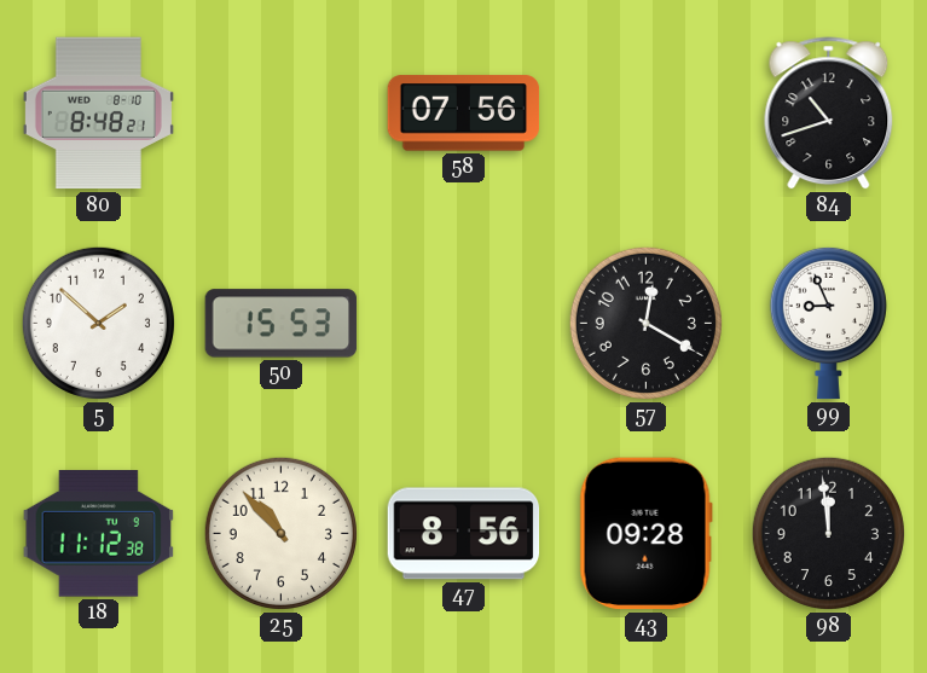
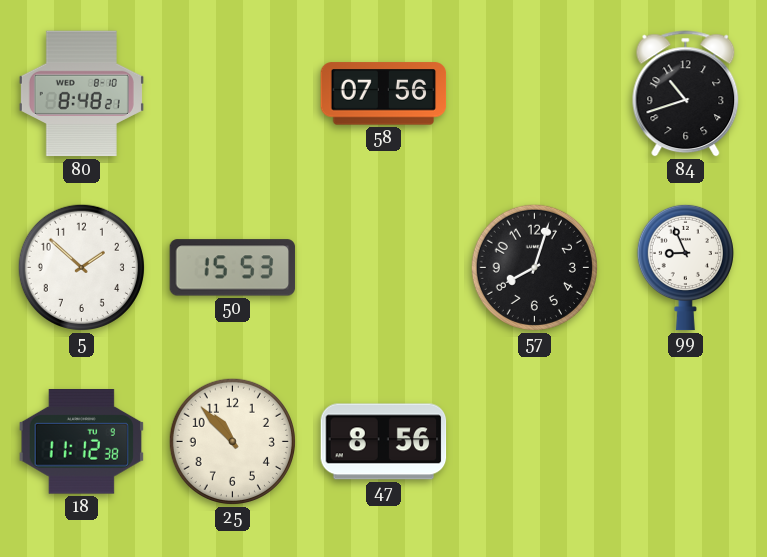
57: 12:20 -> 8:03
43: 09:28 -> none
98: 11:59 -> none
